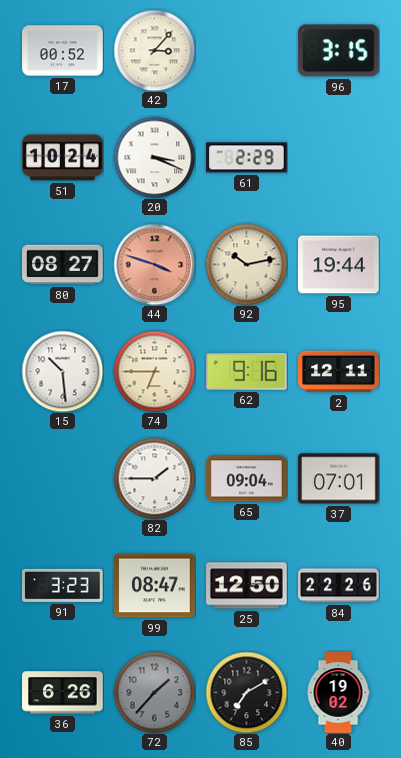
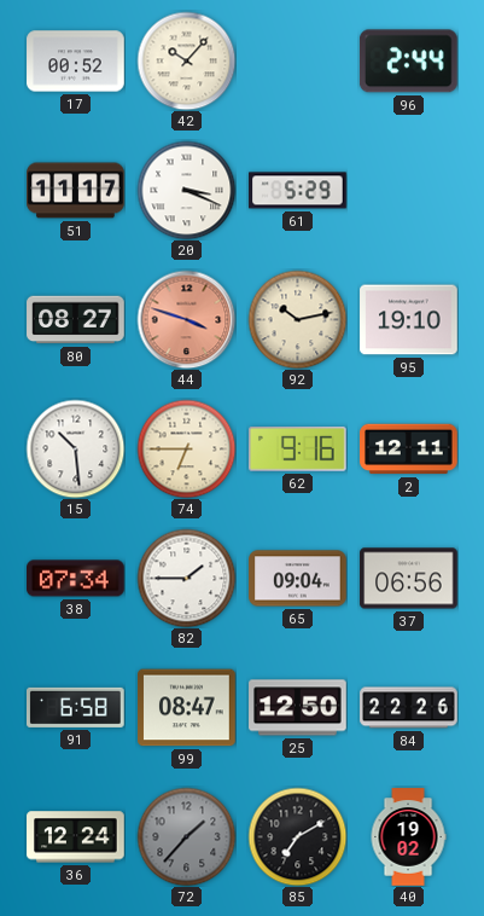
42: 3:07 -> 10:07
96: 3:15 -> 2:44
51: 10:24 -> 11:17
61: 2:29 -> 5:29
95: 19:44 -> 19:10
38: none -> 07:34
37: 07:01 -> 06:56
91: 3:23 -> 6:58
36: 6:26 -> 12:24
